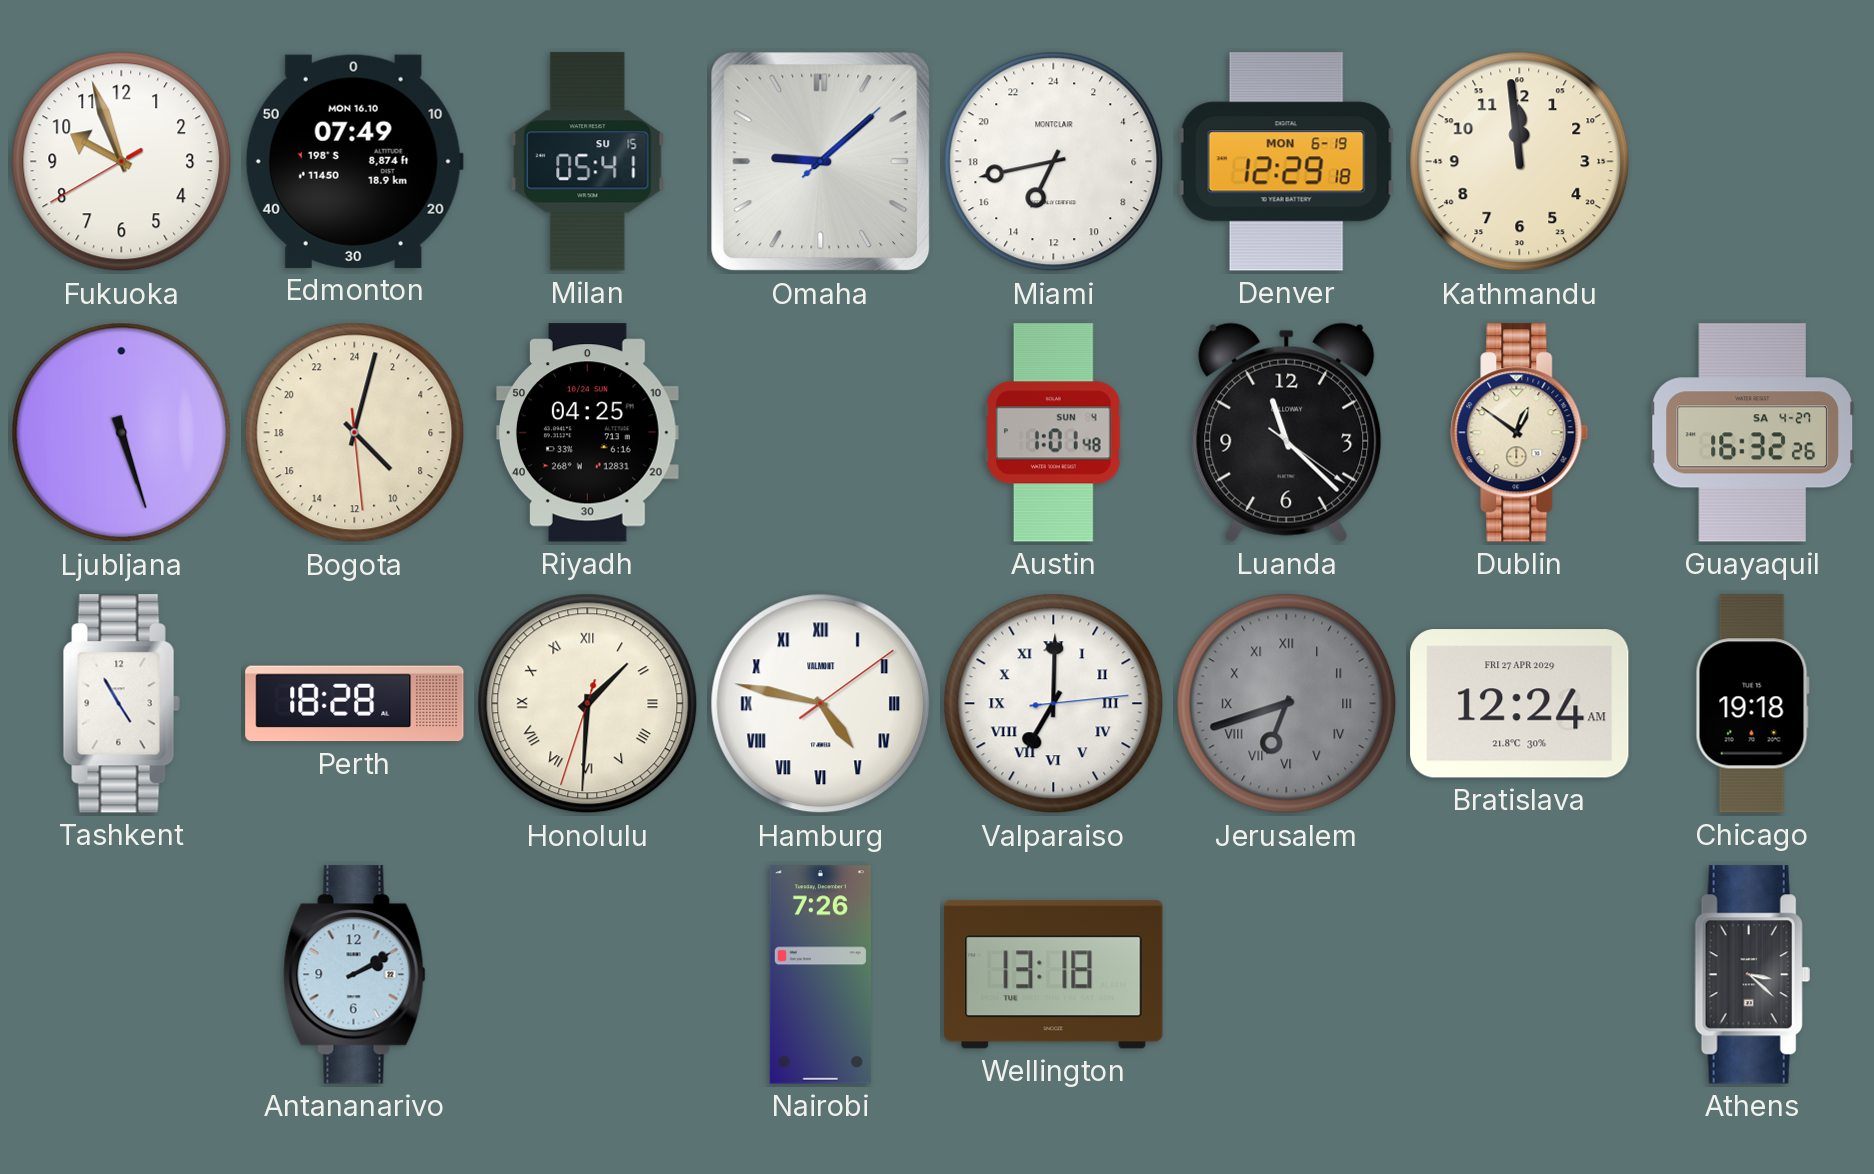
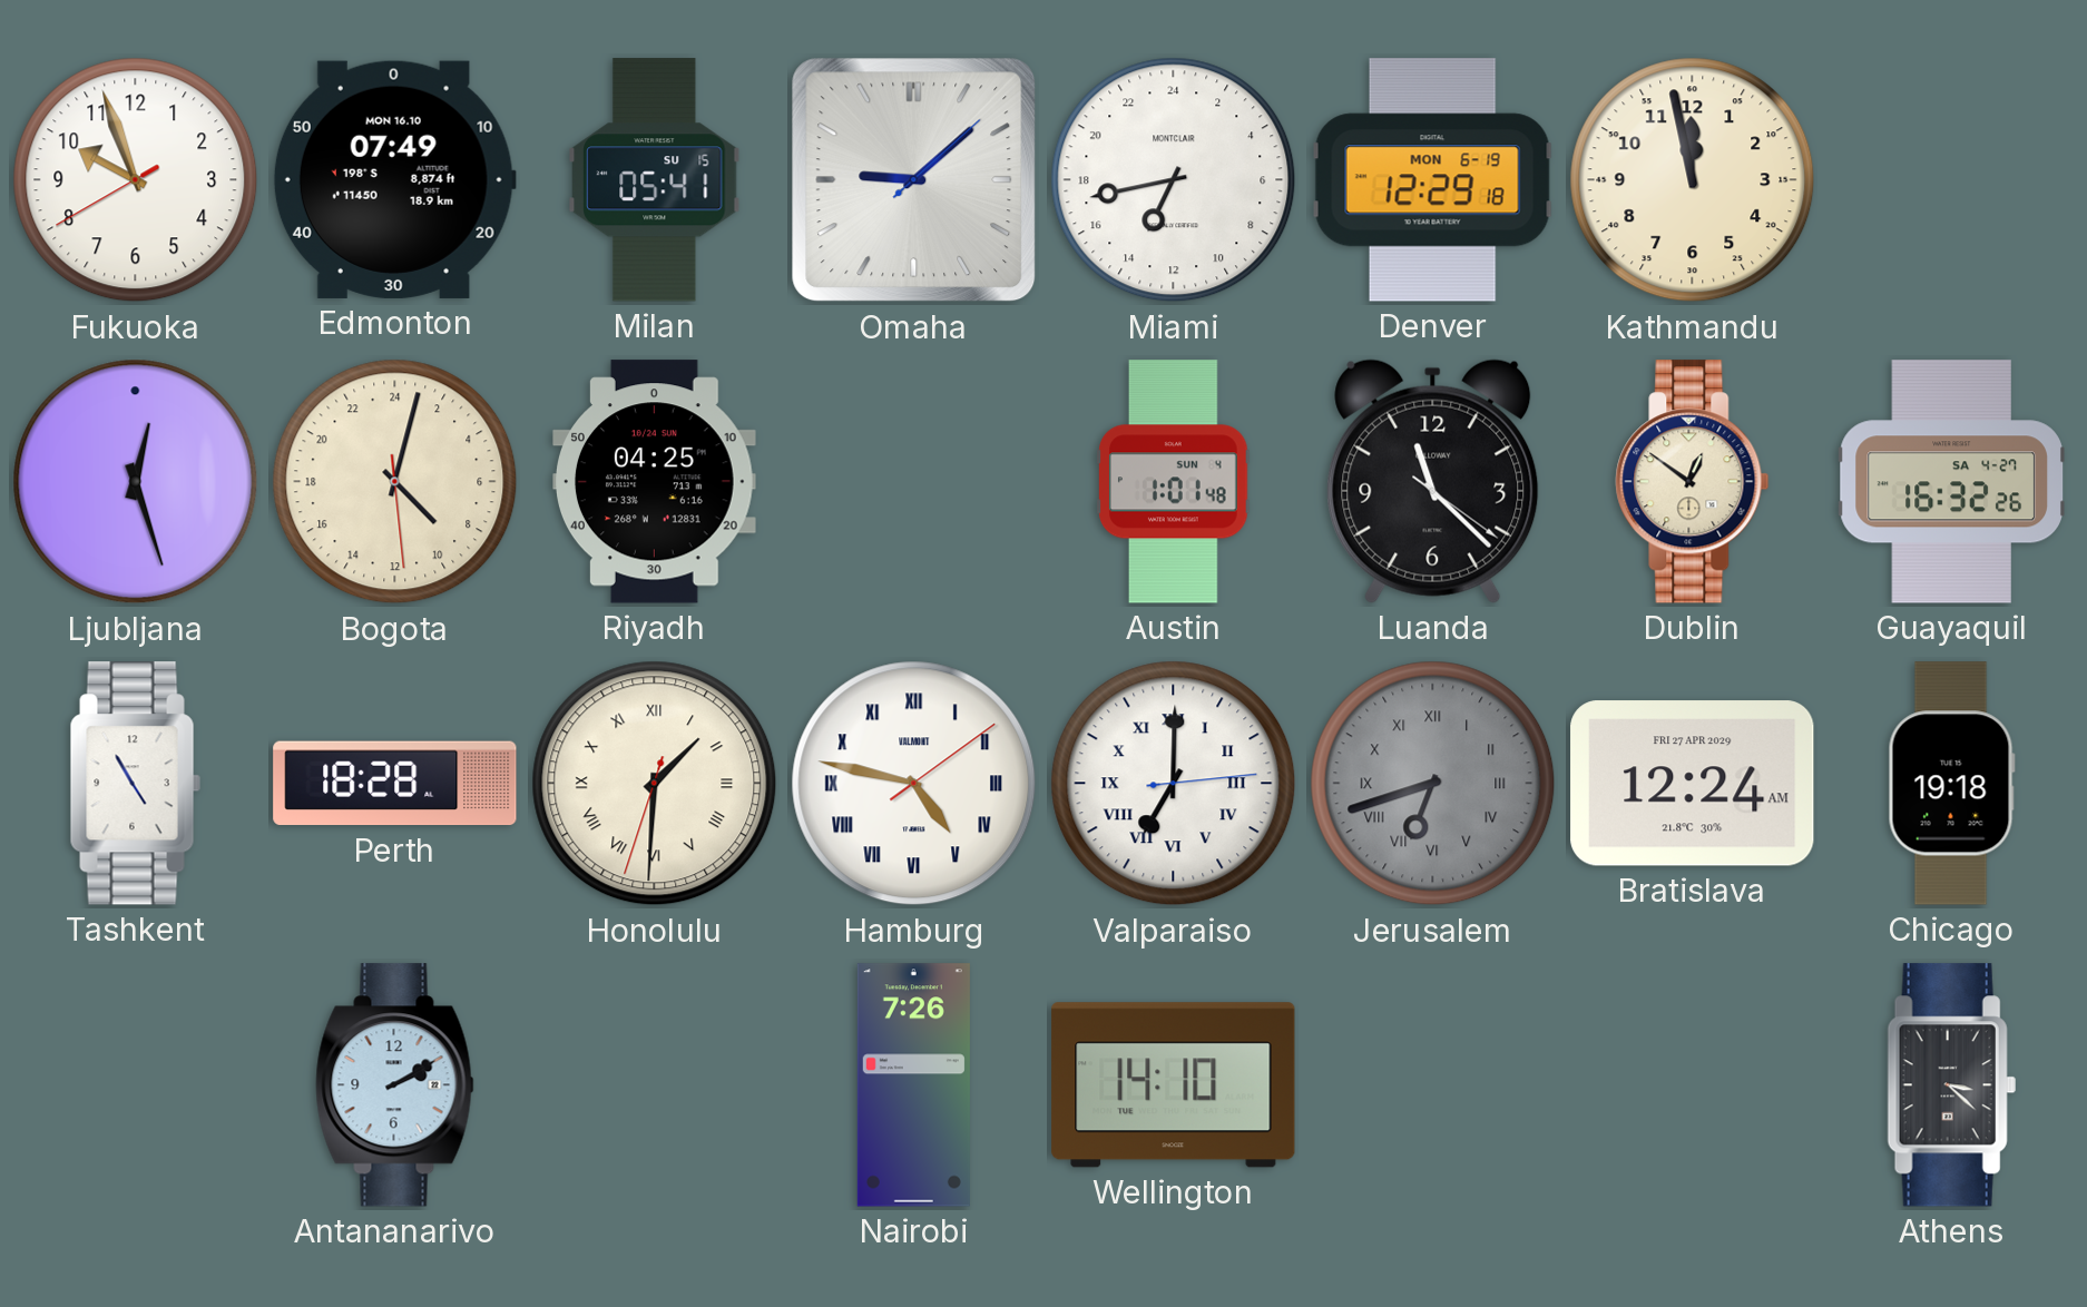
Kathmandu: 11:59 -> 11:58
Ljubljana: 5:27 -> 12:27
Wellington: 13:18 -> 14:10
